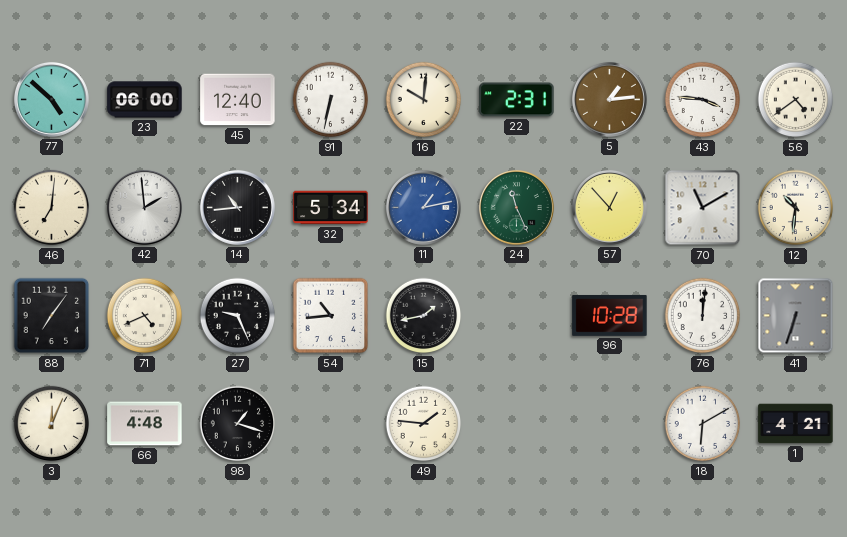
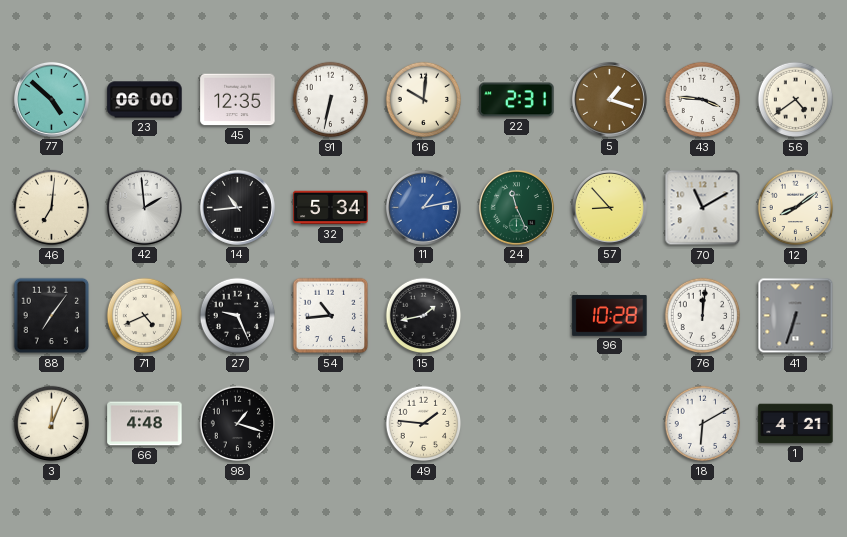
45: 12:40 -> 12:35
5: 1:14 -> 1:18
57: 12:53 -> 8:53
12: 10:31 -> 8:09
